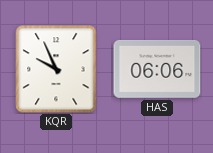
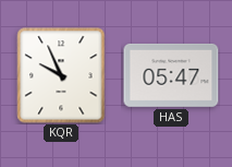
HAS: 06:06 -> 05:47
